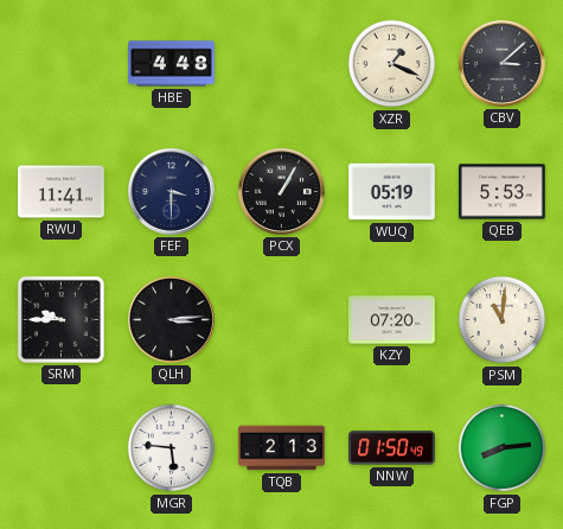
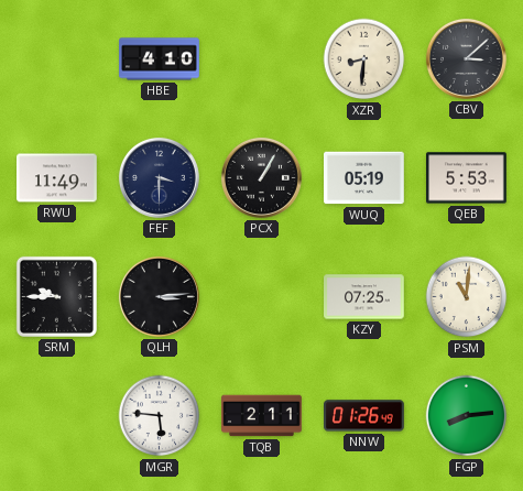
HBE: 4:48 -> 4:10
XZR: 1:19 -> 8:31
RWU: 11:41 -> 11:49
KZY: 07:20 -> 07:25
TQB: 2:13 -> 2:11
NNW: 01:50 -> 01:26
